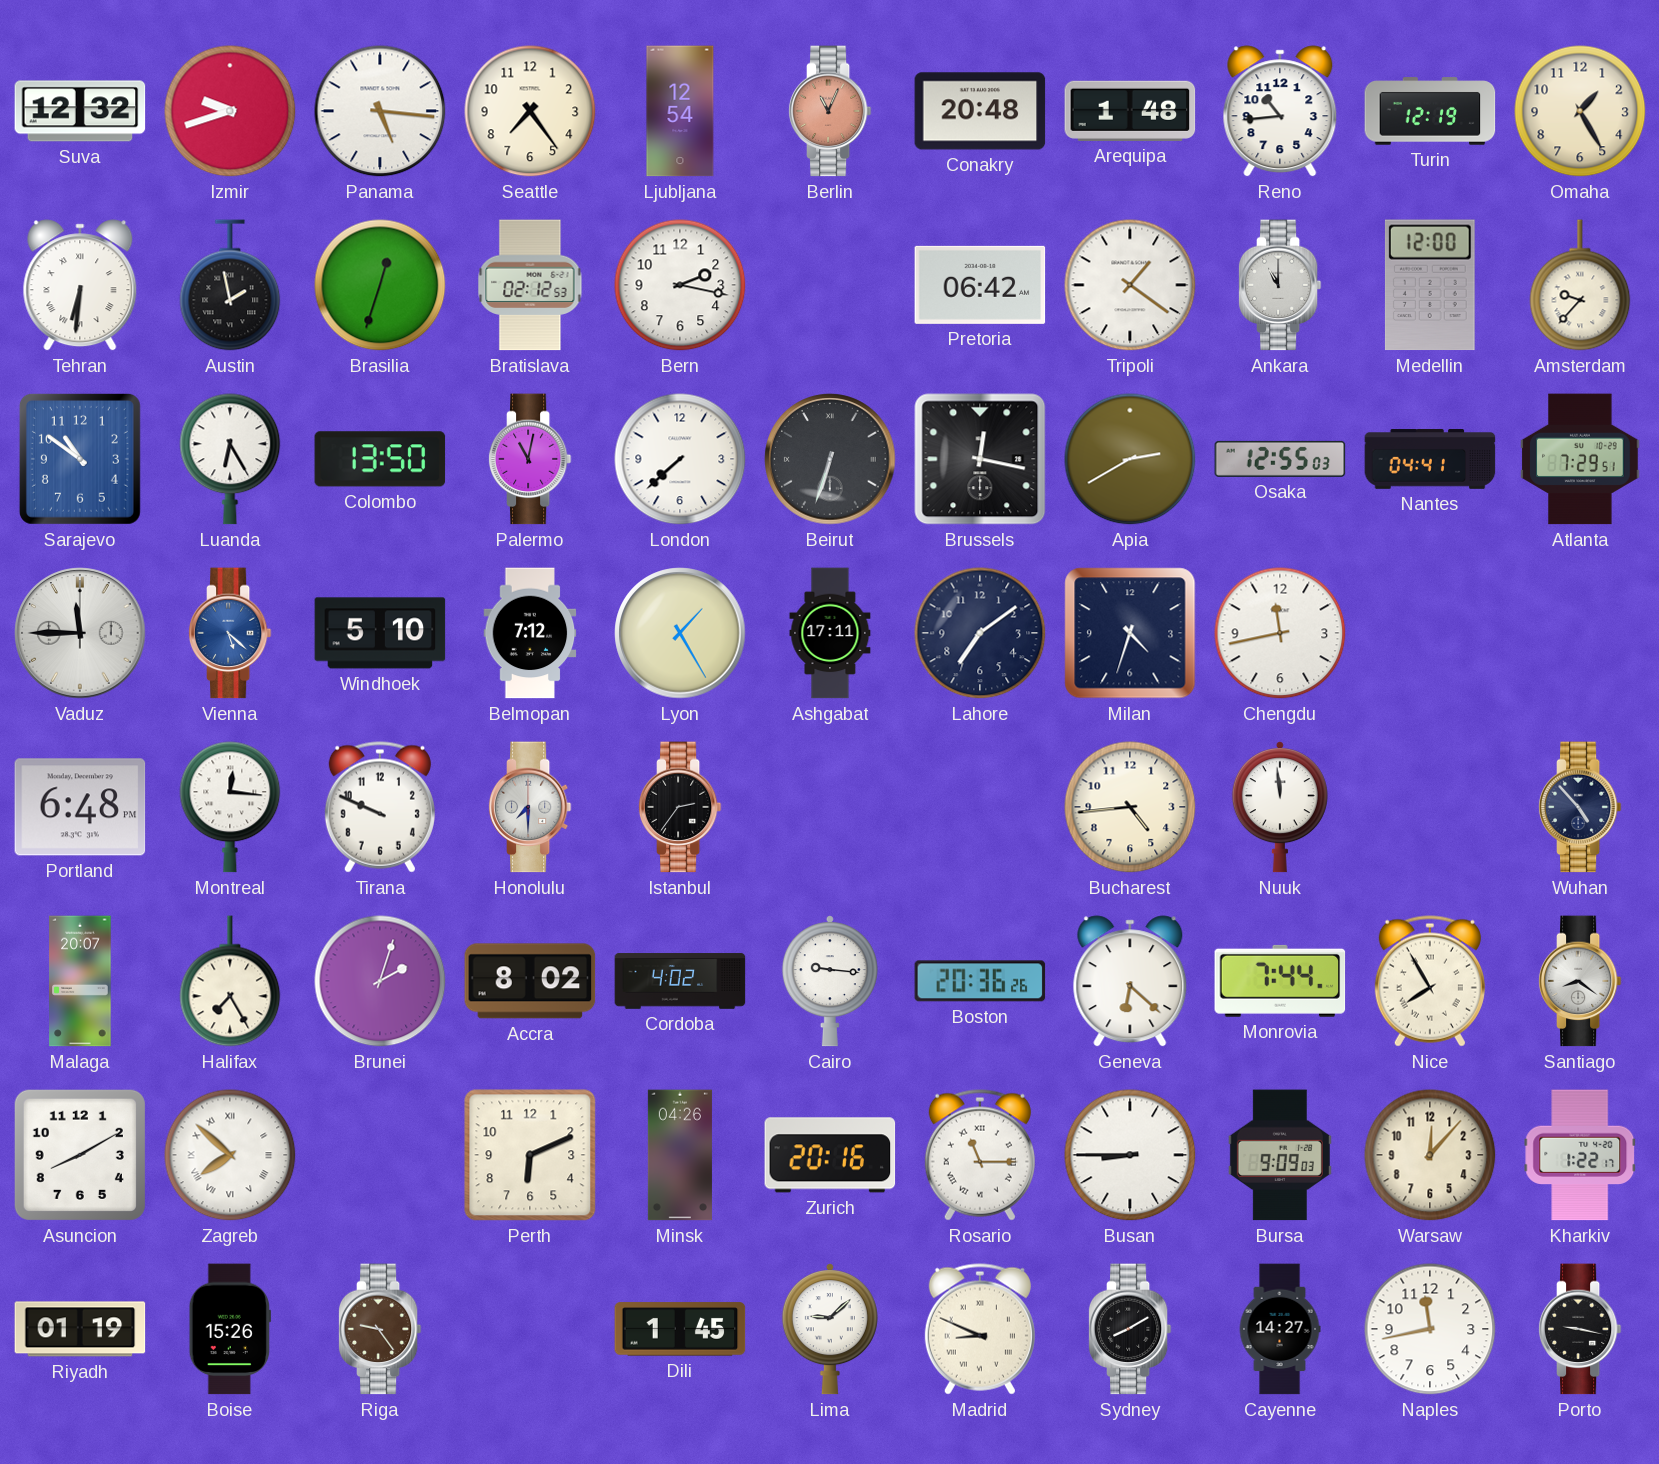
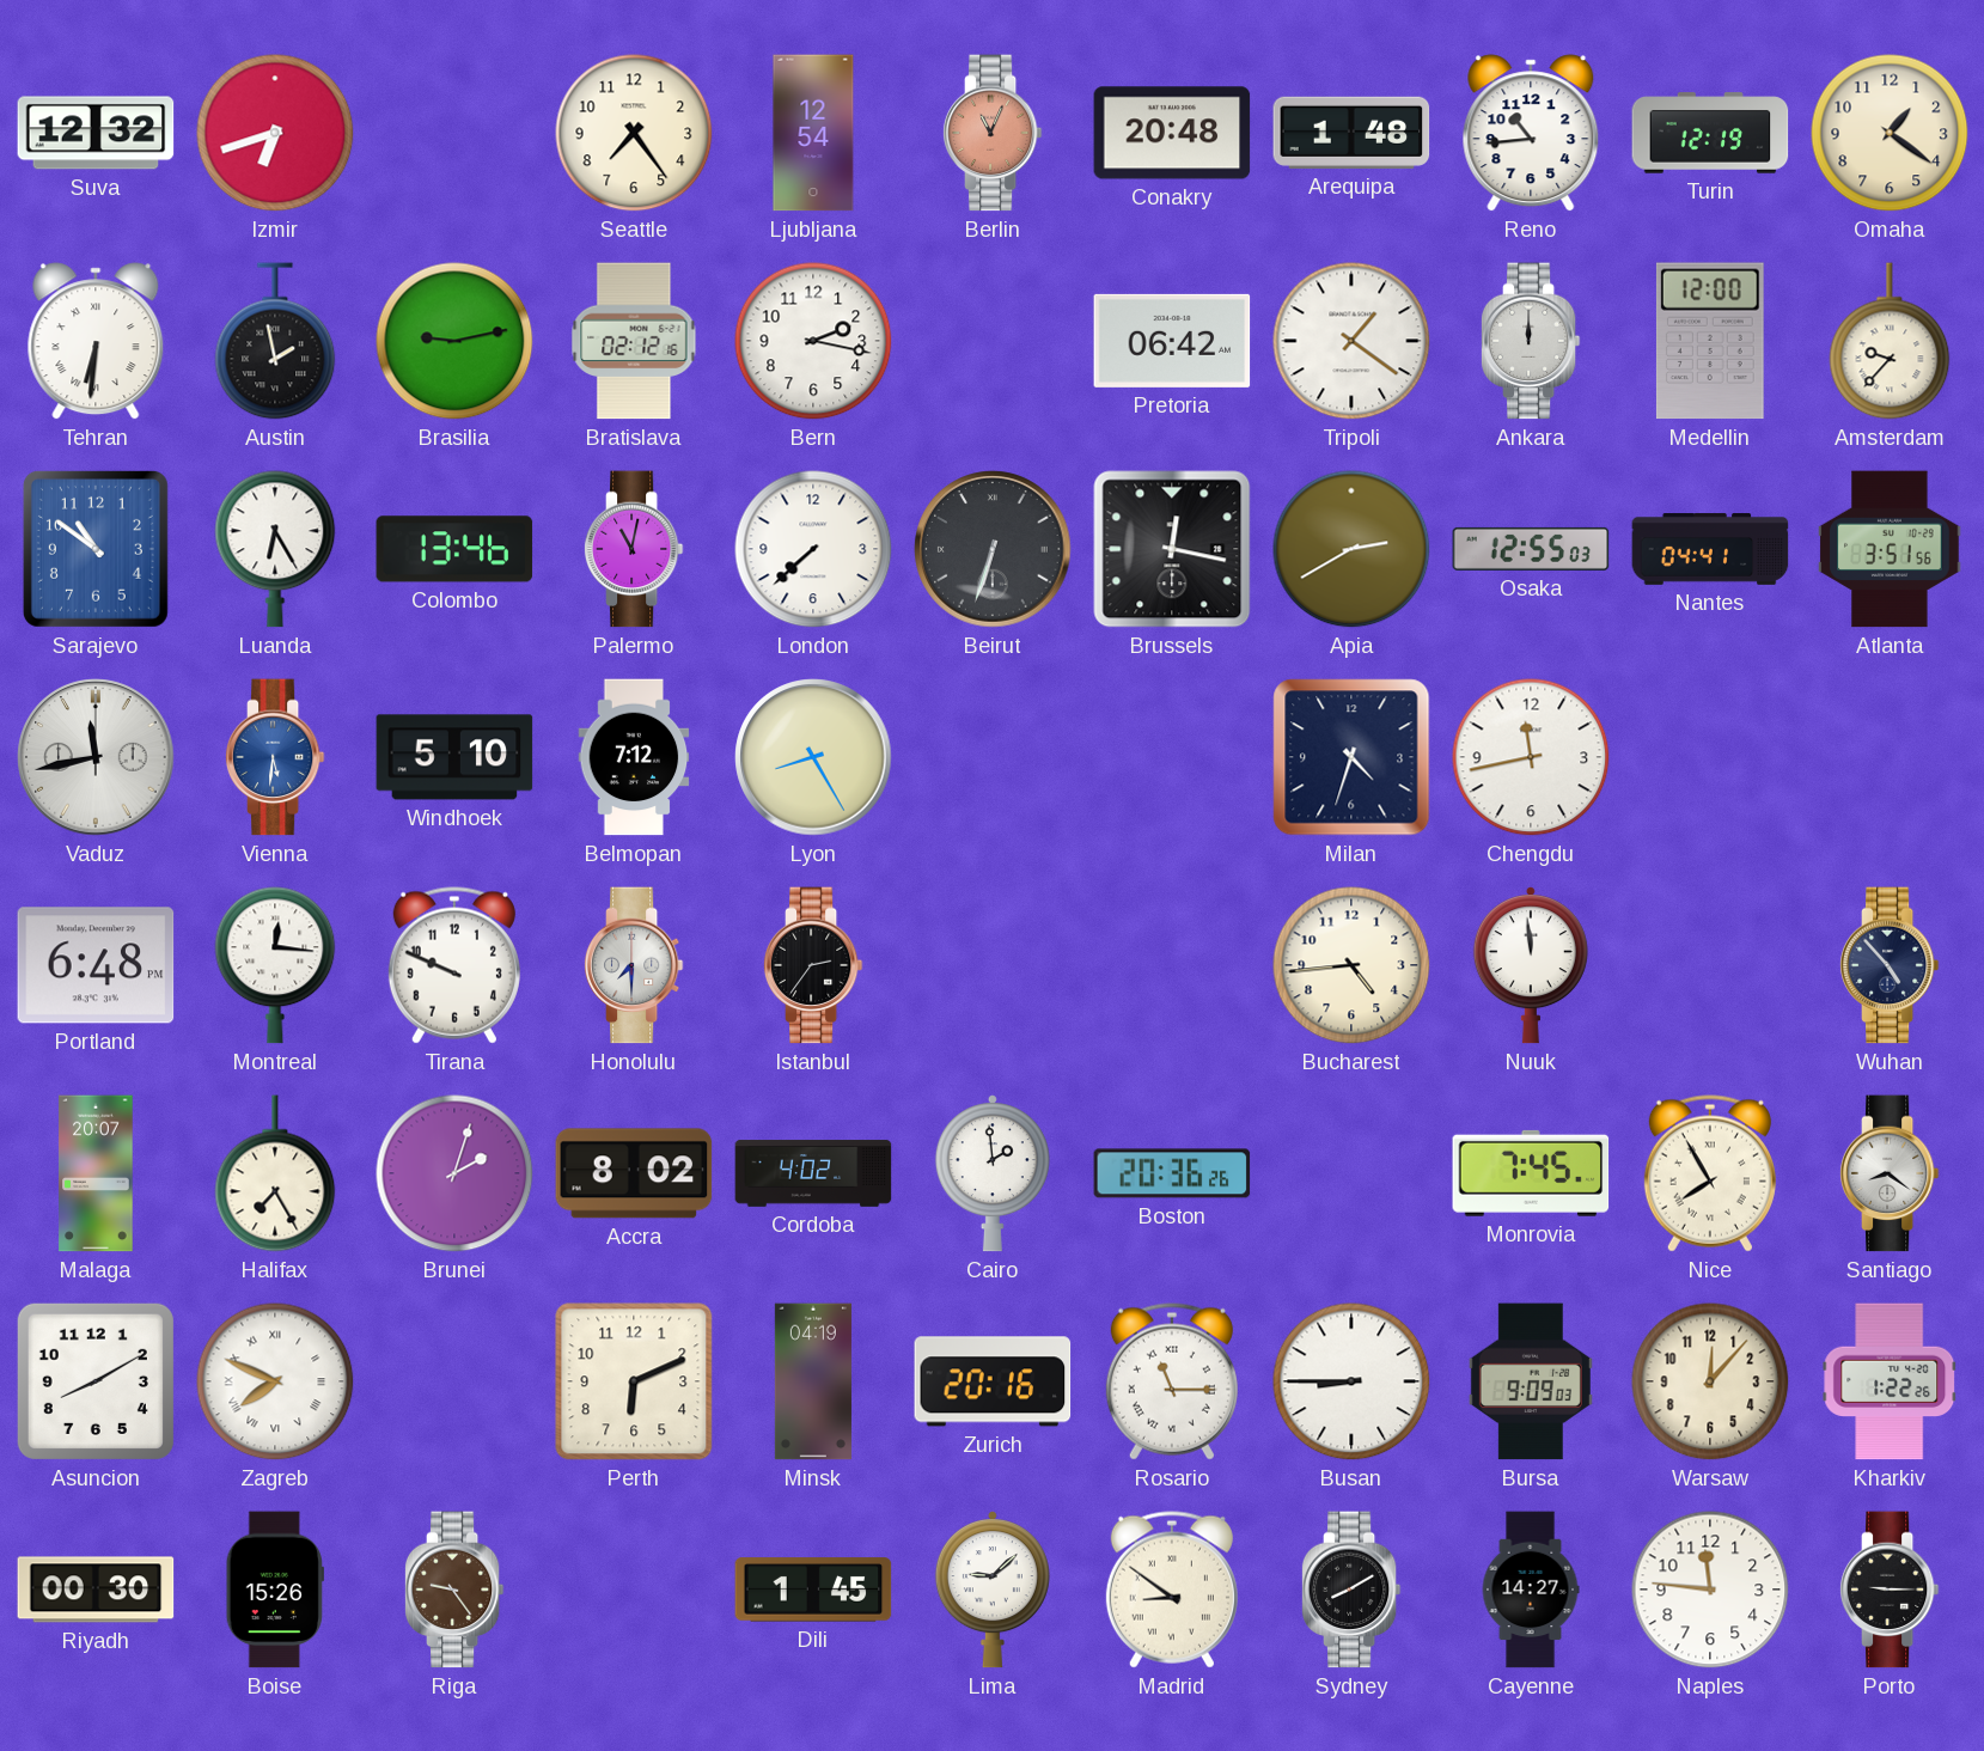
Izmir: 9:42 -> 6:42
Panama: 5:16 -> none
Omaha: 1:25 -> 1:21
Brasilia: 12:33 -> 9:13
Bratislava: 02:12:53 -> 02:12:16
Ankara: 11:00 -> 12:00
Colombo: 13:50 -> 13:46
Atlanta: 7:29 -> 3:51
Vaduz: 11:45 -> 11:43
Vienna: 5:22 -> 5:31
Lyon: 1:25 -> 8:25
Ashgabat: 17:11 -> none
Lahore: 7:09 -> none
Cairo: 9:16 -> 1:59
Geneva: 6:22 -> none
Monrovia: 7:44 -> 7:45
Zagreb: 7:52 -> 7:49
Minsk: 04:26 -> 04:19
Kharkiv: 1:22:17 -> 1:22:26
Riyadh: 01:19 -> 00:30
Madrid: 8:49 -> 8:51
Naples: 11:43 -> 11:46
Porto: 9:17 -> 9:15
